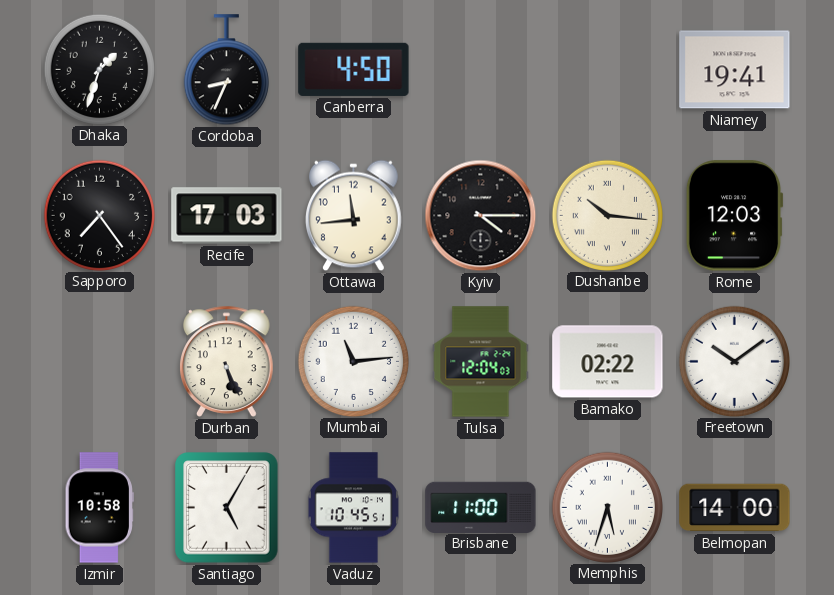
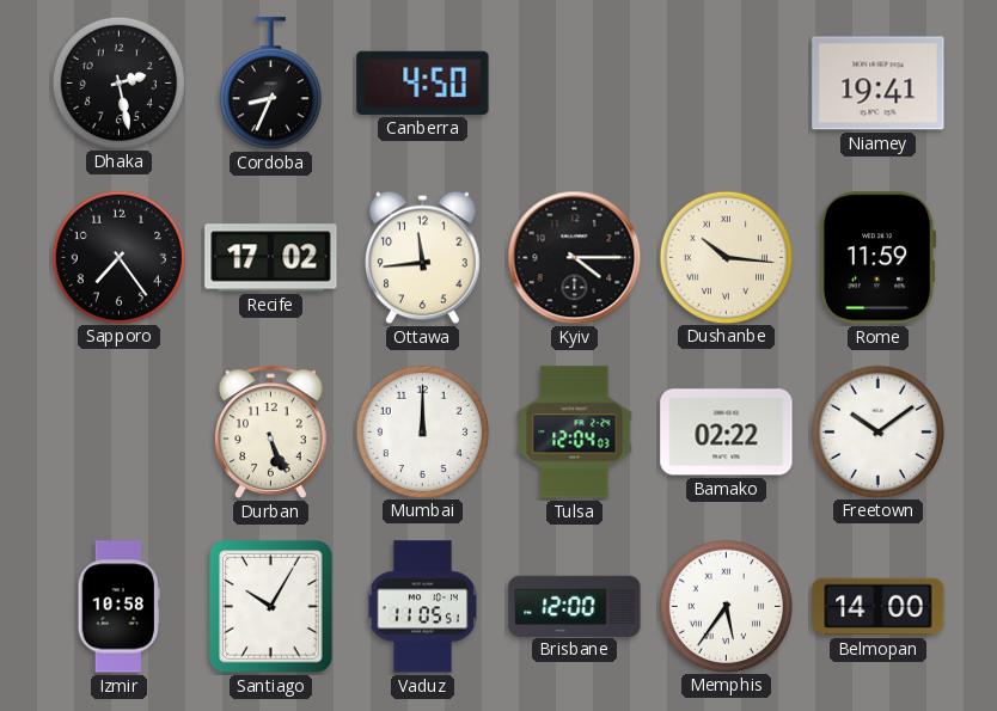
Dhaka: 1:33 -> 2:28
Recife: 17:03 -> 17:02
Rome: 12:03 -> 11:59
Mumbai: 11:14 -> 12:00
Santiago: 5:05 -> 10:05
Vaduz: 10:45 -> 11:05
Brisbane: 11:00 -> 12:00
Memphis: 5:33 -> 5:36
